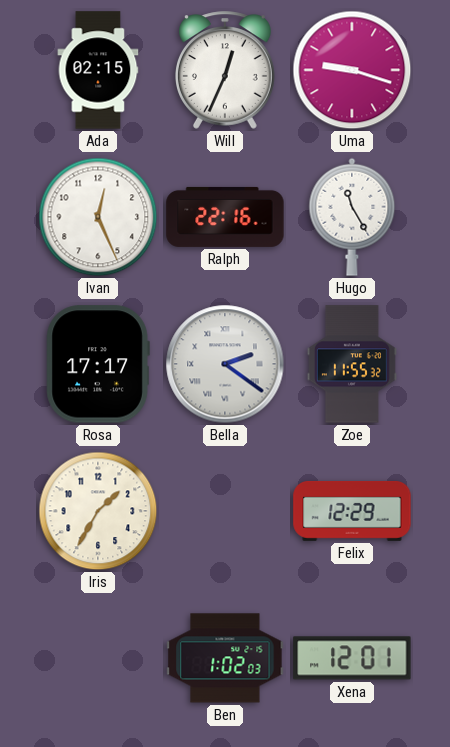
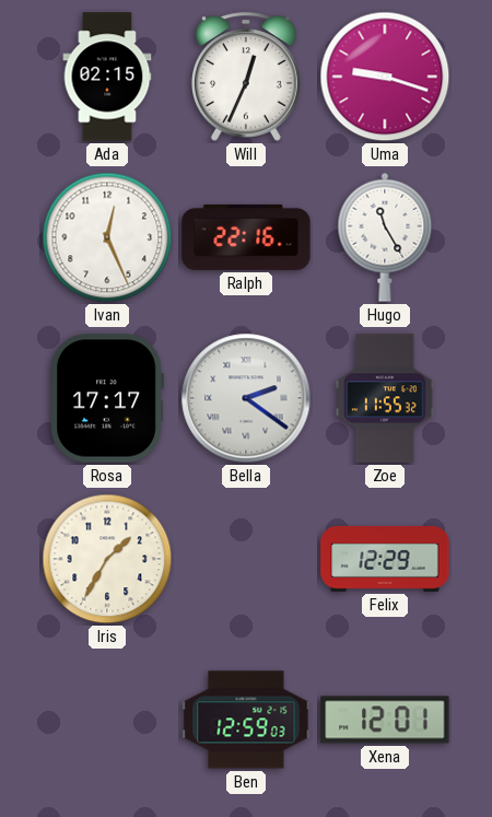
Ben: 1:02 -> 12:59
